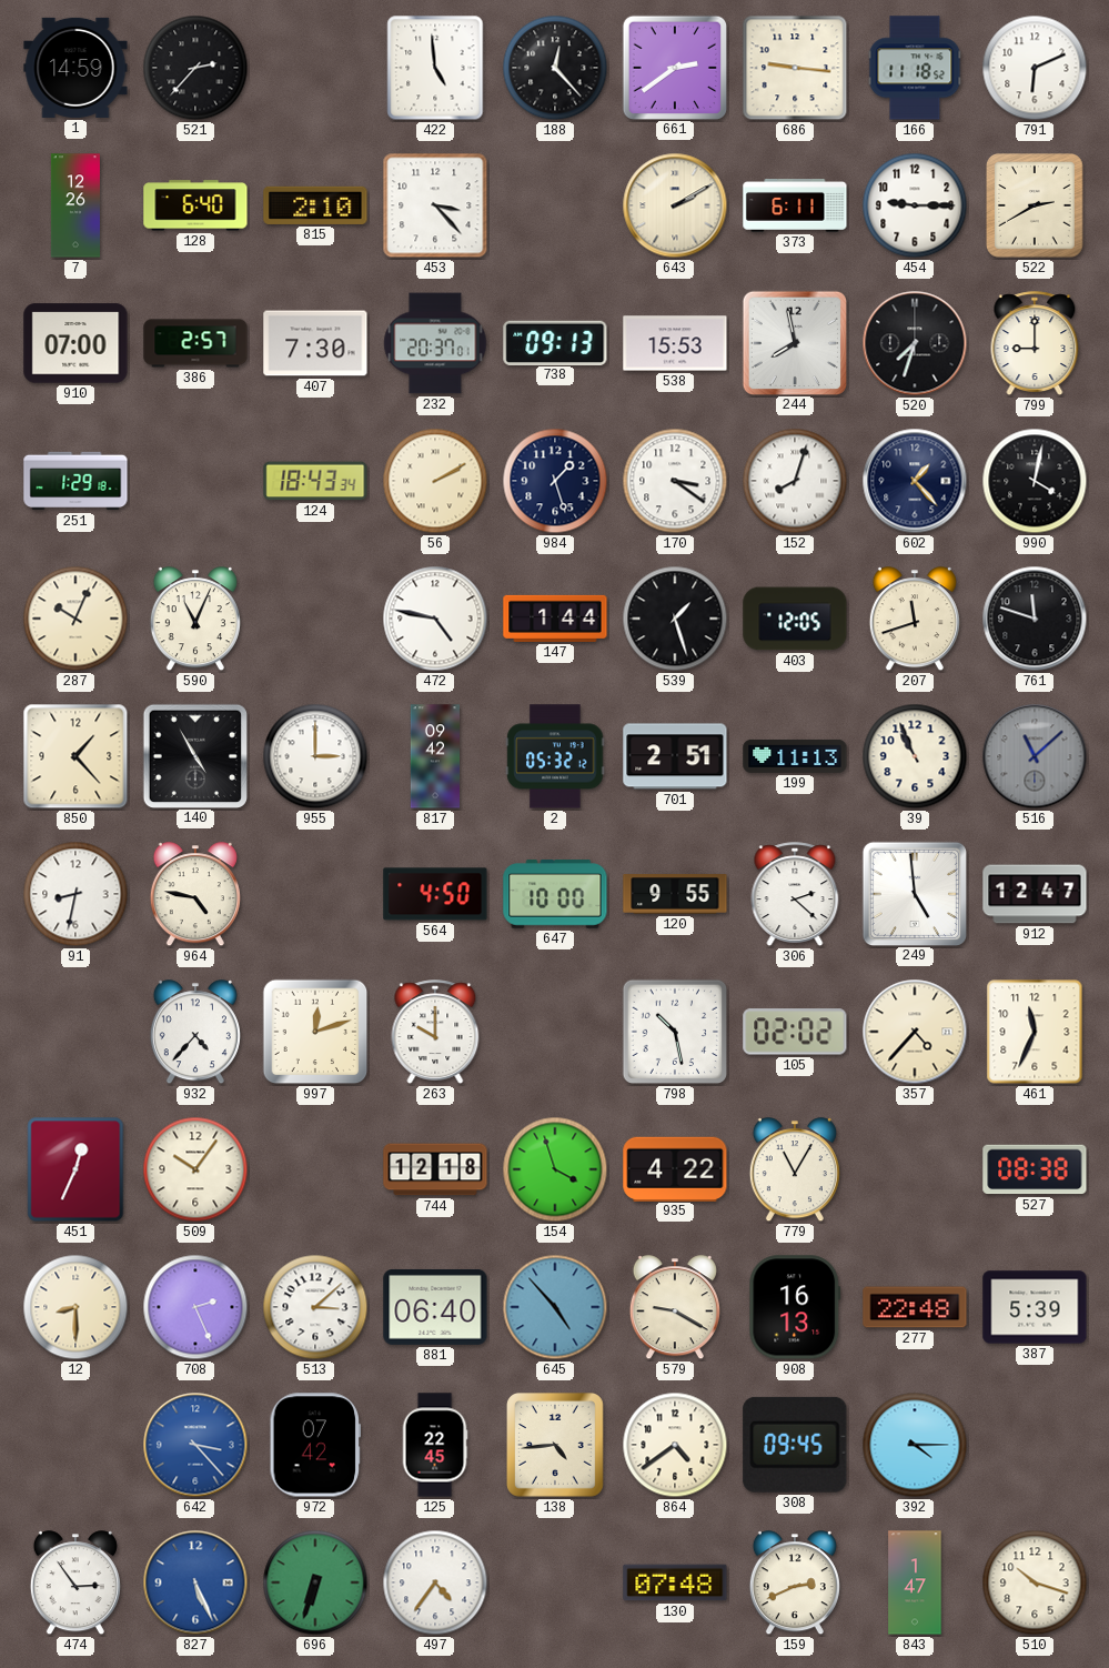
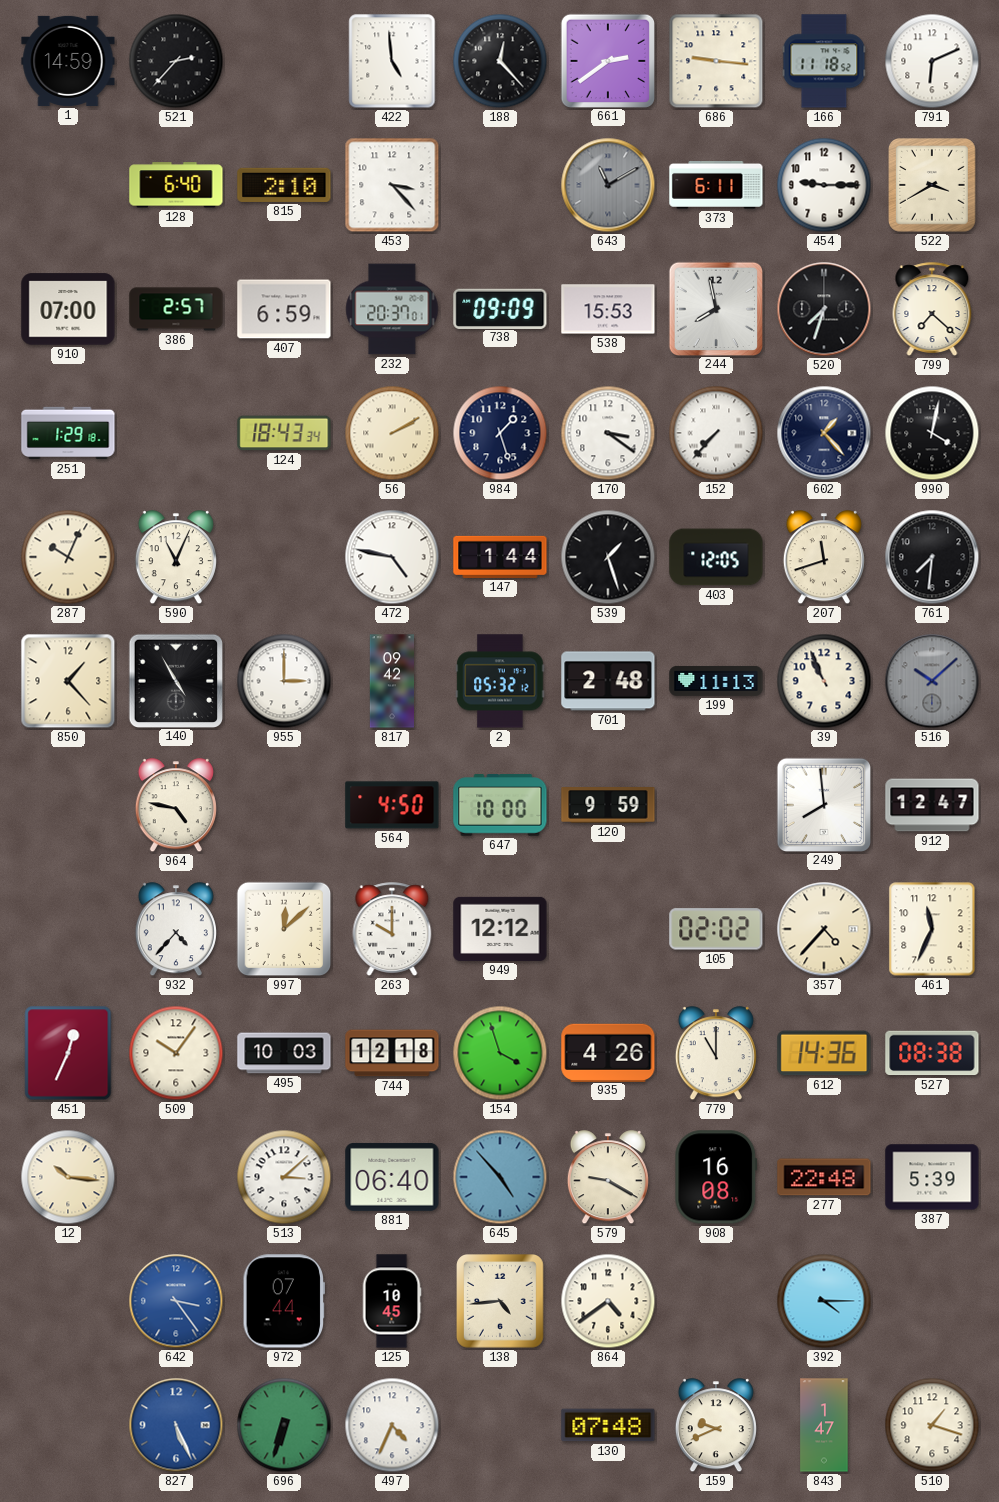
7: 12:26 -> none
643: 2:10 -> 11:10
643 dial: cream -> grey
522: 2:40 -> 3:40
407: 7:30 -> 6:59
738: 09:13 -> 09:09
799: 9:00 -> 7:22
152: 8:03 -> 7:37
761: 11:48 -> 7:31
701: 2:51 -> 2:48
516: 11:08 -> 10:08
91: 8:32 -> none
120: 9:55 -> 9:59
306: 2:22 -> none
249: 4:59 -> 7:59
997: 12:12 -> 12:08
949: none -> 12:12
798: 10:28 -> none
495: none -> 10:03
935: 4:22 -> 4:26
779: 11:05 -> 11:00
612: none -> 14:36
12: 8:30 -> 10:16
708: 2:26 -> none
908: 16:13 -> 16:08
642: 3:23 -> 3:24
972: 07:42 -> 07:44
125: 22:45 -> 10:45
308: 09:45 -> none
474: 2:54 -> none
497: 4:36 -> 4:34
159: 2:41 -> 9:41
510: 10:18 -> 1:18
